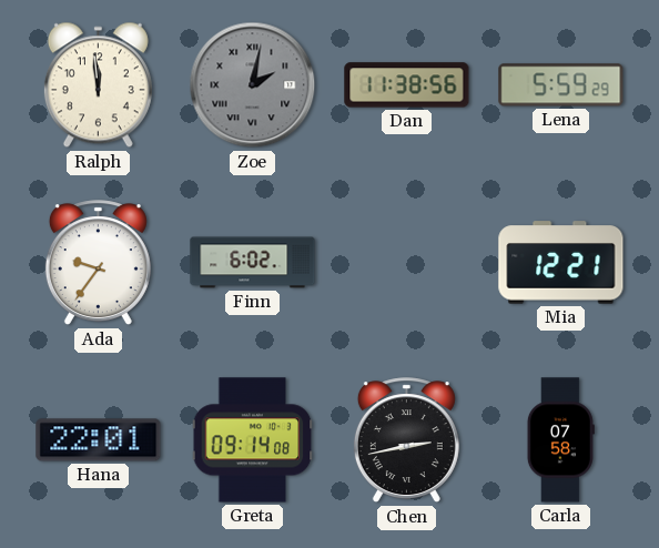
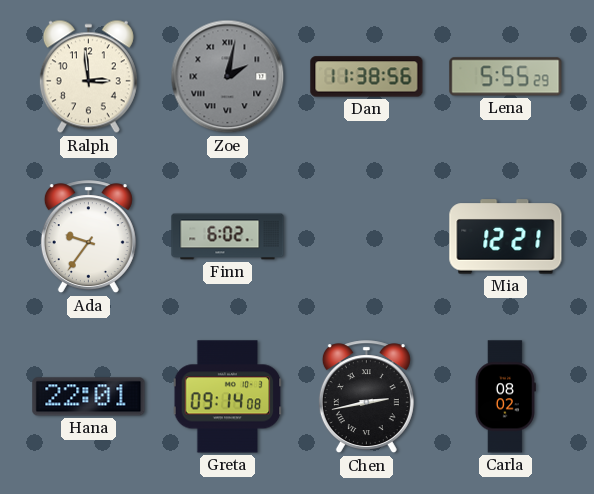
Ralph: 11:59 -> 2:59
Lena: 5:59 -> 5:55
Carla: 07:58 -> 08:02
